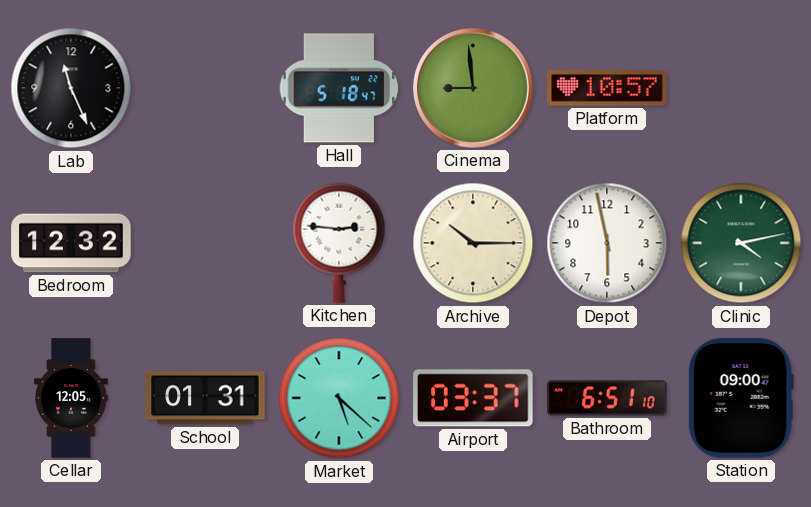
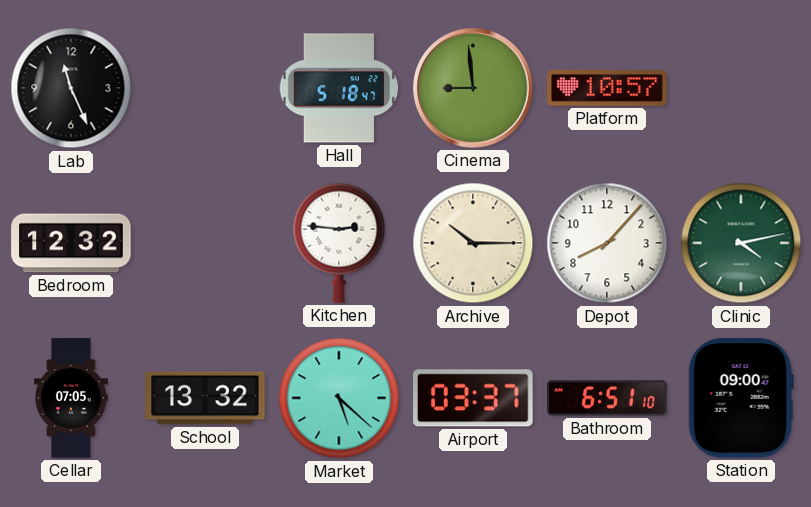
Depot: 5:58 -> 8:07
Cellar: 12:05 -> 07:05
School: 01:31 -> 13:32
